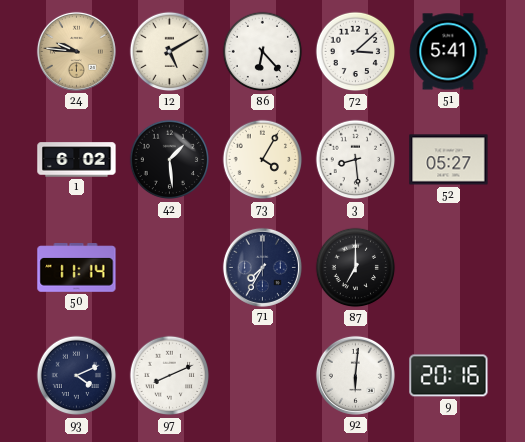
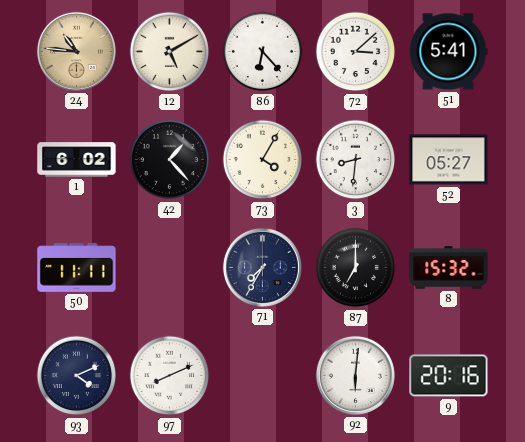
24: 9:46 -> 10:46
42: 1:29 -> 1:23
3: 8:29 -> 8:31
50: 11:14 -> 11:11
8: none -> 15:32
